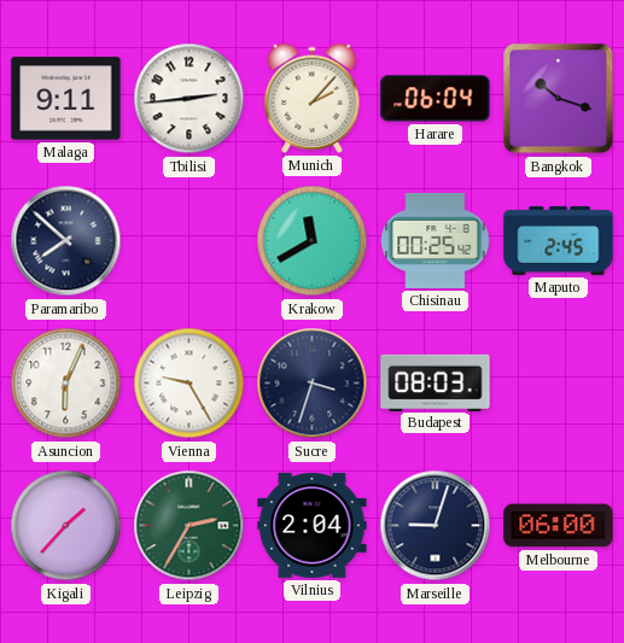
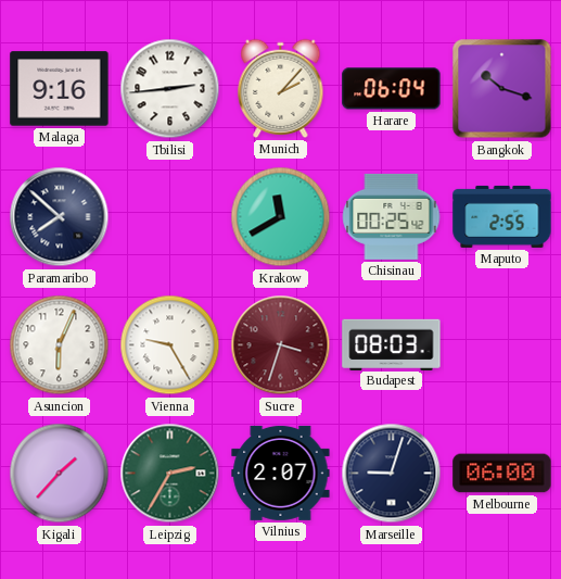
Malaga: 9:11 -> 9:16
Maputo: 2:45 -> 2:55
Sucre dial: navy -> burgundy
Vilnius: 2:04 -> 2:07
